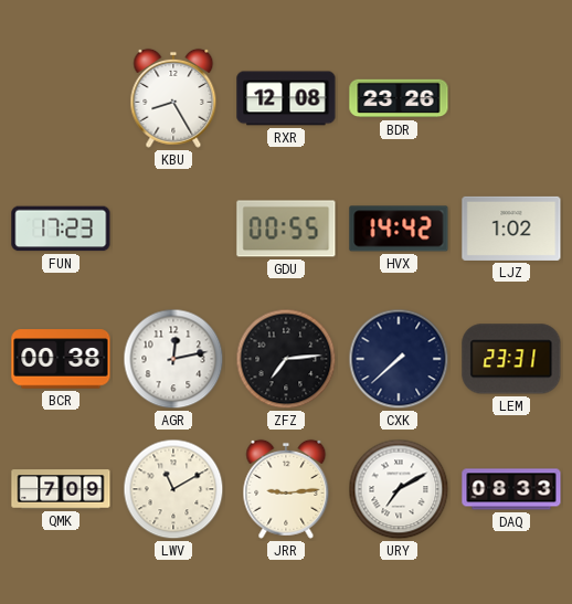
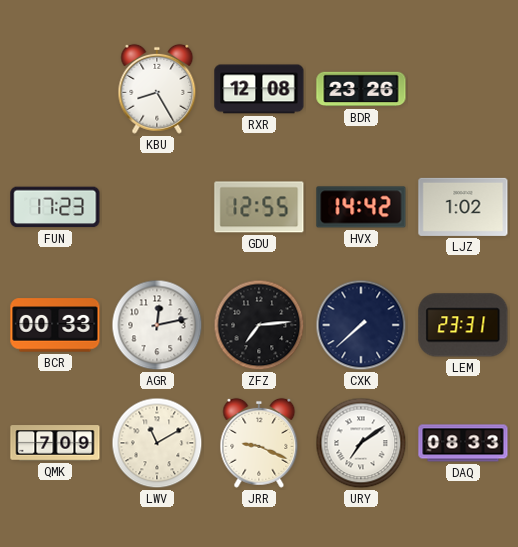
GDU: 00:55 -> 12:55
BCR: 00:38 -> 00:33
JRR: 9:14 -> 9:19
URY: 7:10 -> 7:09
